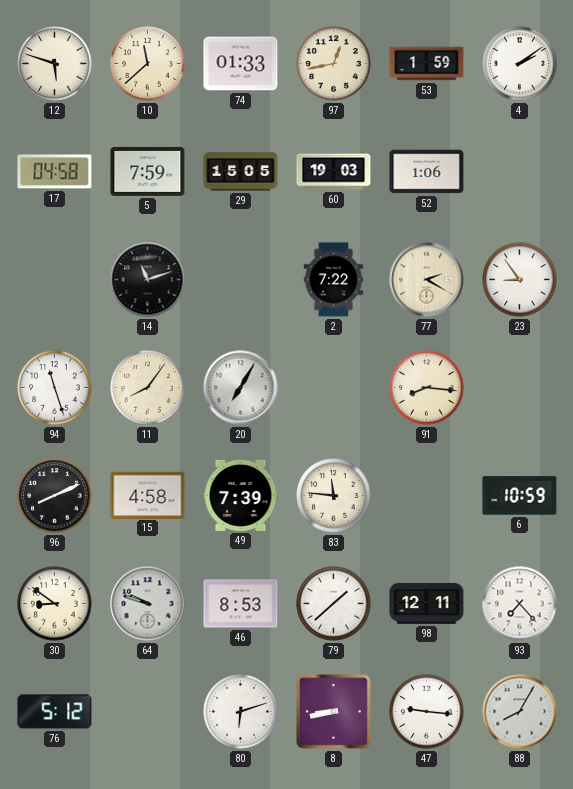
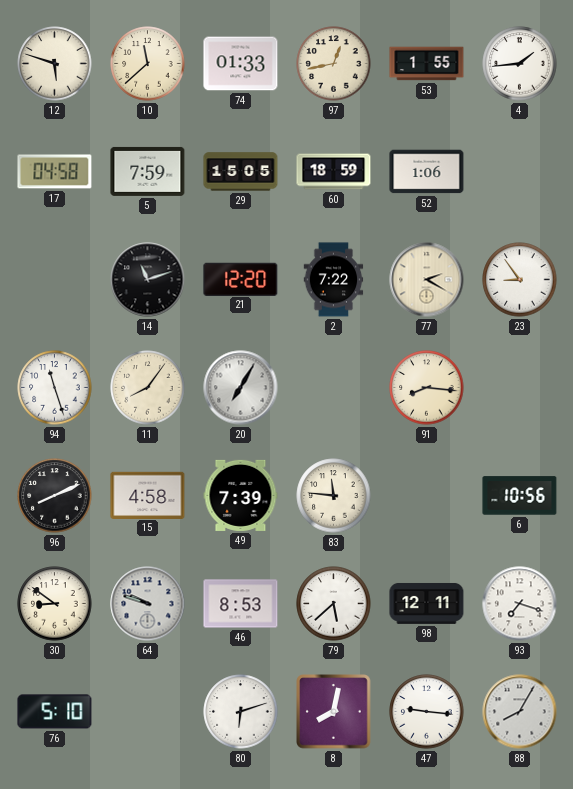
53: 1:59 -> 1:55
4: 2:09 -> 1:44
60: 19:03 -> 18:59
21: none -> 12:20
6: 10:59 -> 10:56
79: 1:38 -> 5:38
93: 7:23 -> 7:18
76: 5:12 -> 5:10
8: 8:43 -> 8:02
